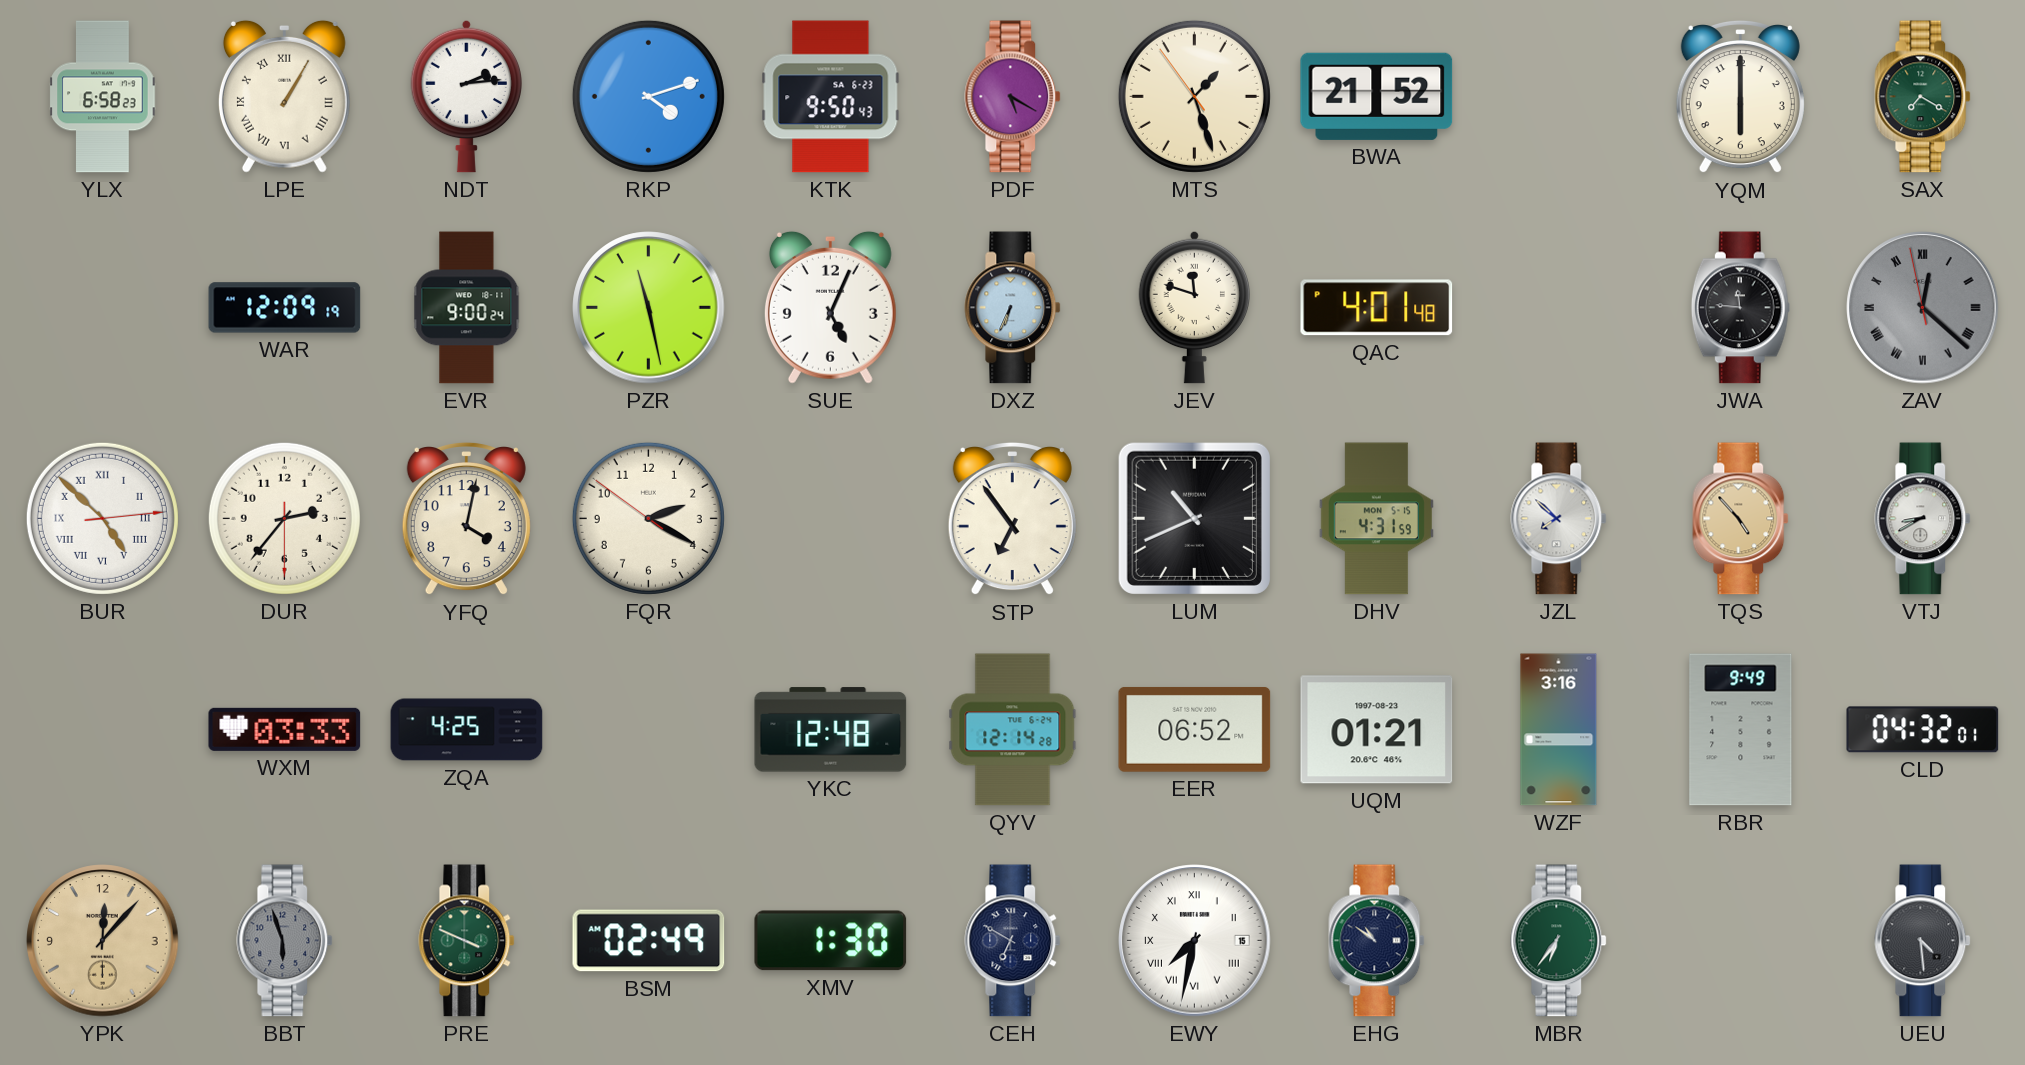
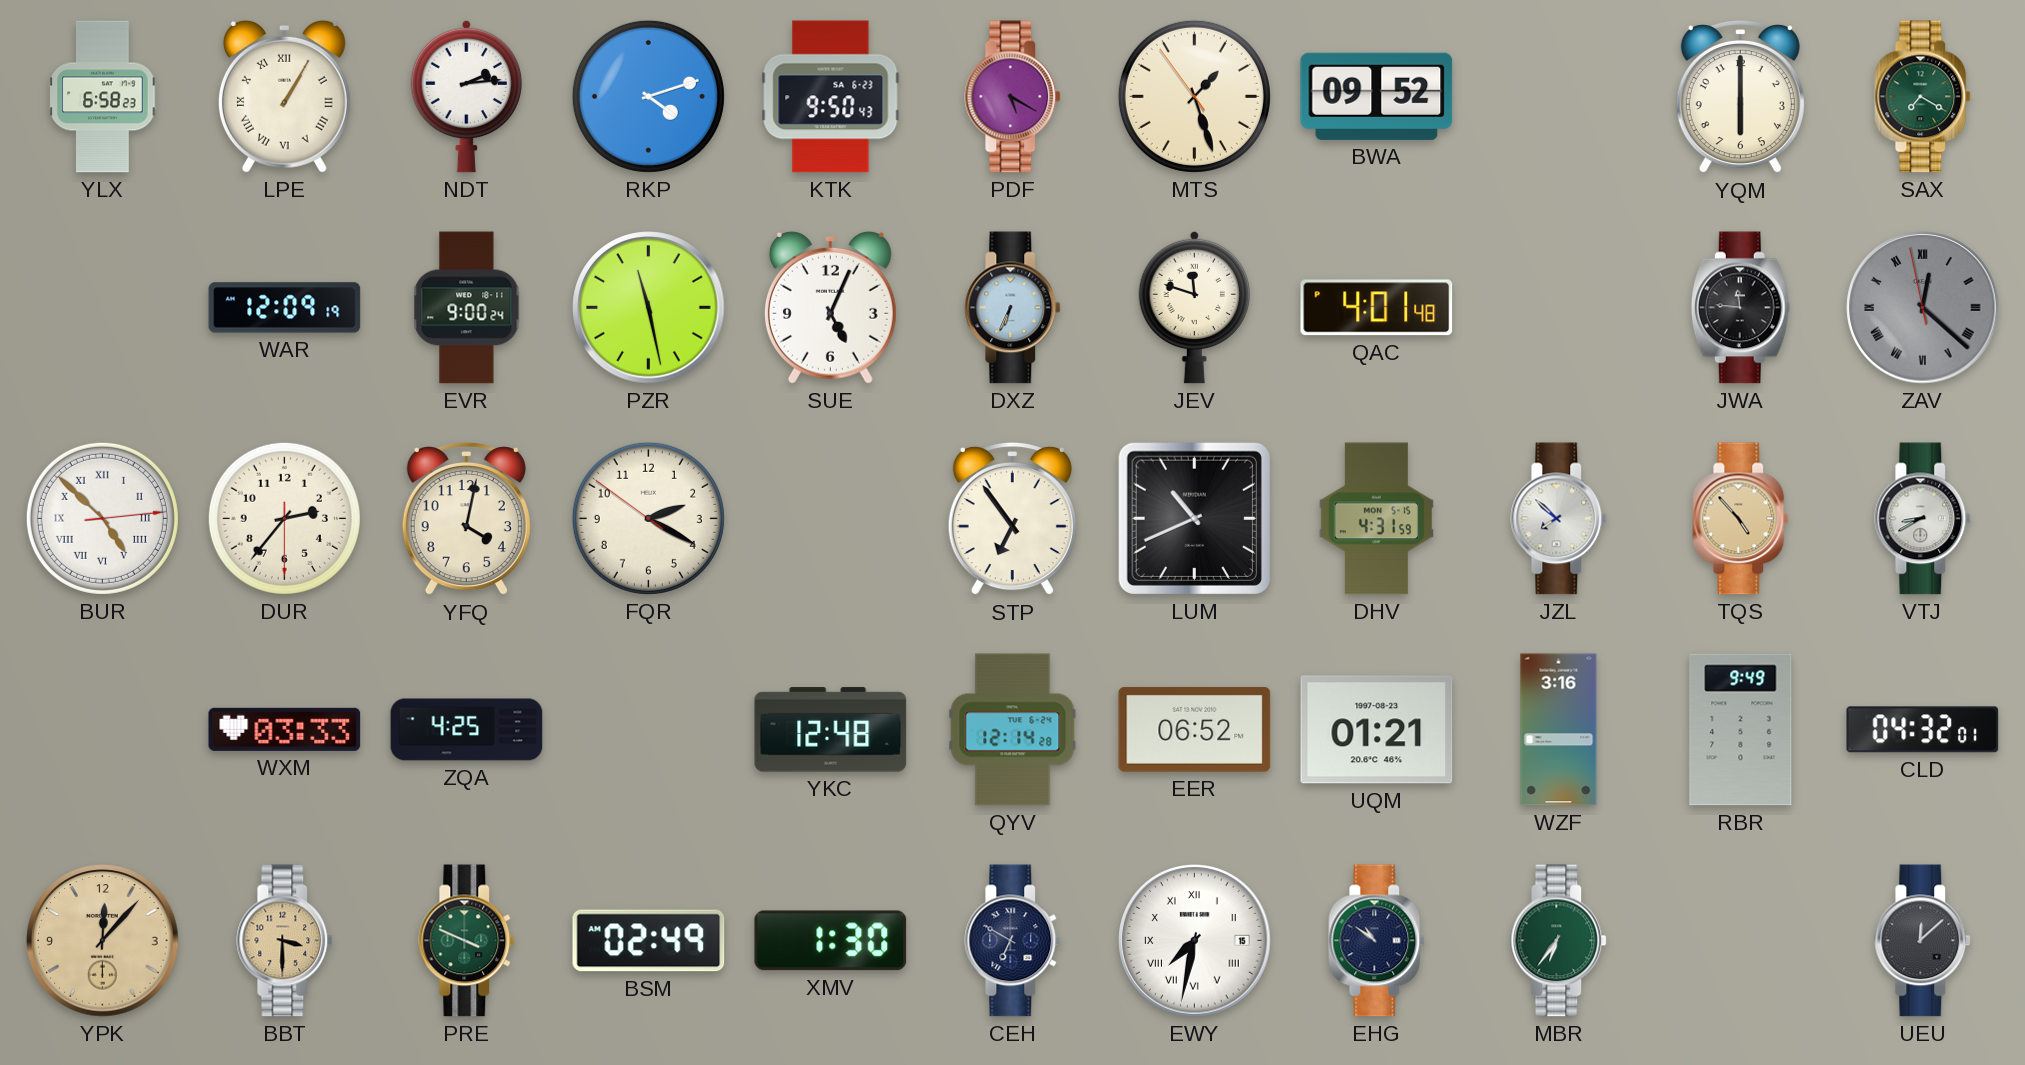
BWA: 21:52 -> 09:52
BBT: 5:57 -> 3:30
BBT dial: grey -> champagne
UEU: 4:29 -> 12:08
